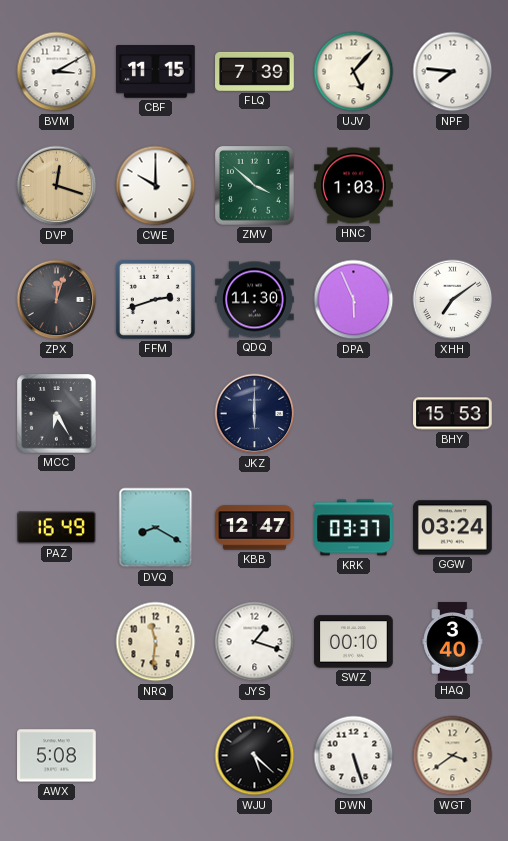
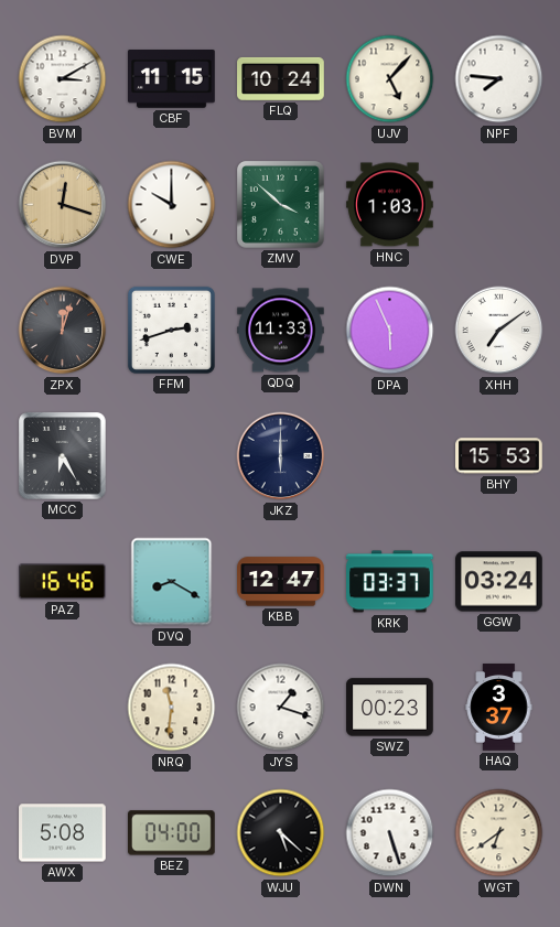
FLQ: 7:39 -> 10:24
QDQ: 11:30 -> 11:33
PAZ: 16:49 -> 16:46
SWZ: 00:10 -> 00:23
HAQ: 3:40 -> 3:37
BEZ: none -> 04:00
WGT: 3:39 -> 6:39
